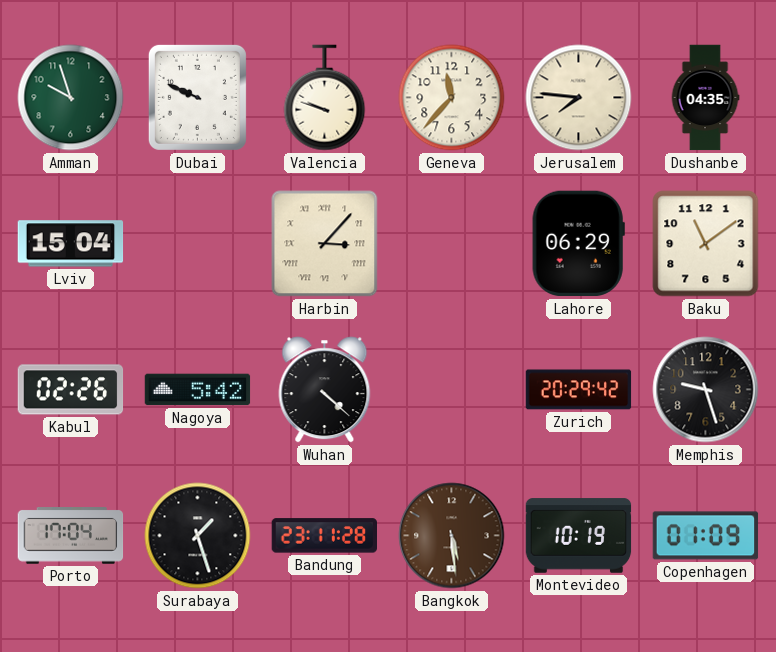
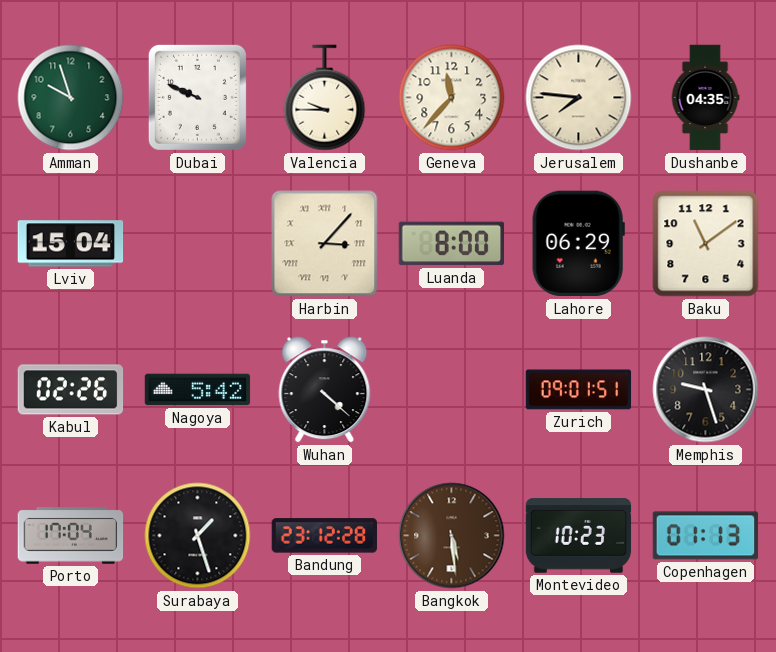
Valencia: 9:48 -> 9:45
Luanda: none -> 8:00
Zurich: 20:29 -> 09:01
Bandung: 23:11 -> 23:12
Montevideo: 10:19 -> 10:23
Copenhagen: 01:09 -> 01:13
